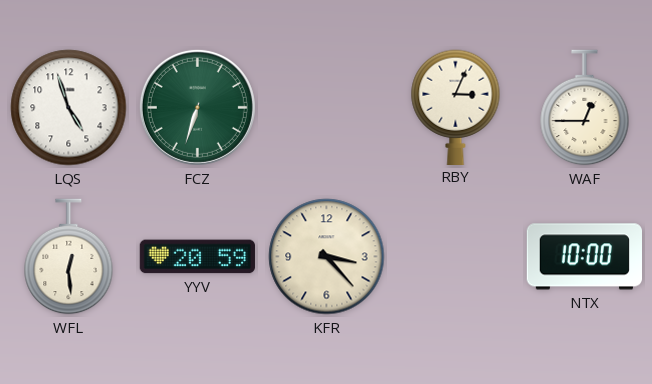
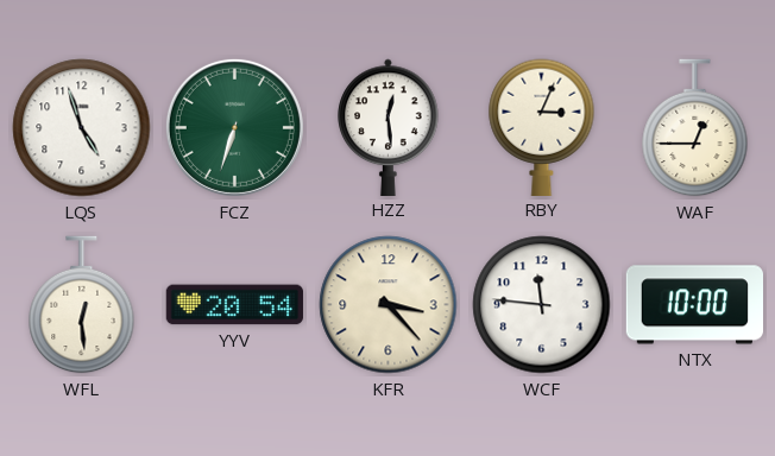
HZZ: none -> 12:29
YYV: 20:59 -> 20:54
WCF: none -> 11:46
